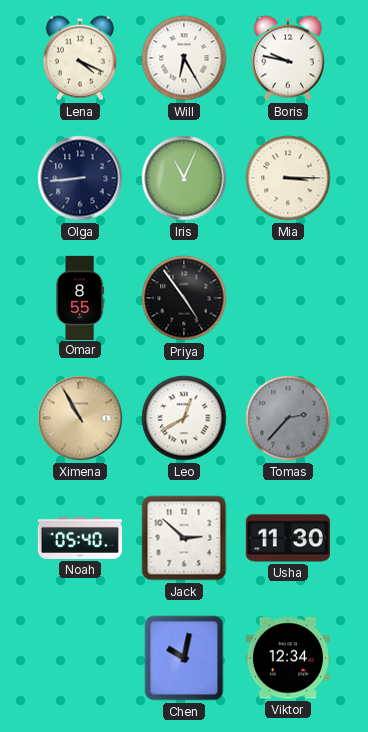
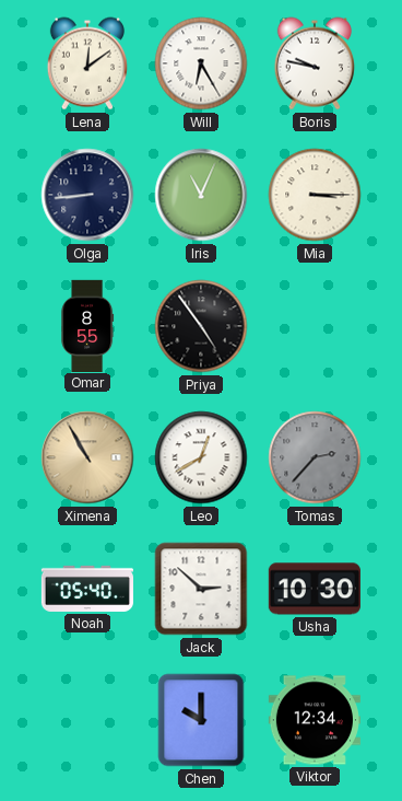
Lena: 4:19 -> 12:09
Usha: 11:30 -> 10:30
Chen: 10:02 -> 10:00
